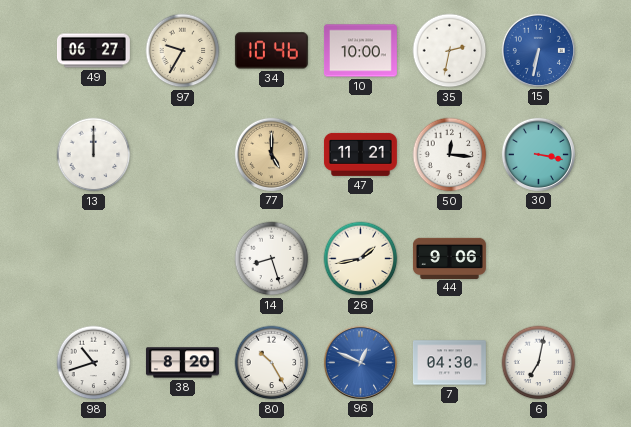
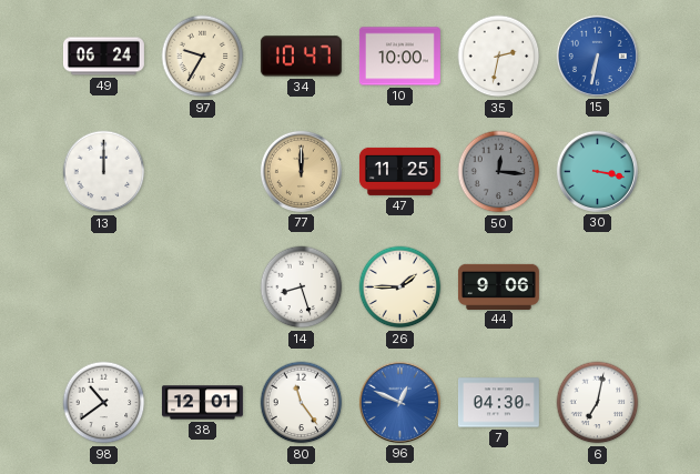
49: 06:27 -> 06:24
34: 10:46 -> 10:47
77: 5:00 -> 12:00
47: 11:21 -> 11:25
50 dial: white -> grey
26: 1:43 -> 1:45
98: 10:42 -> 10:39
38: 8:20 -> 12:01
80: 10:25 -> 11:24
